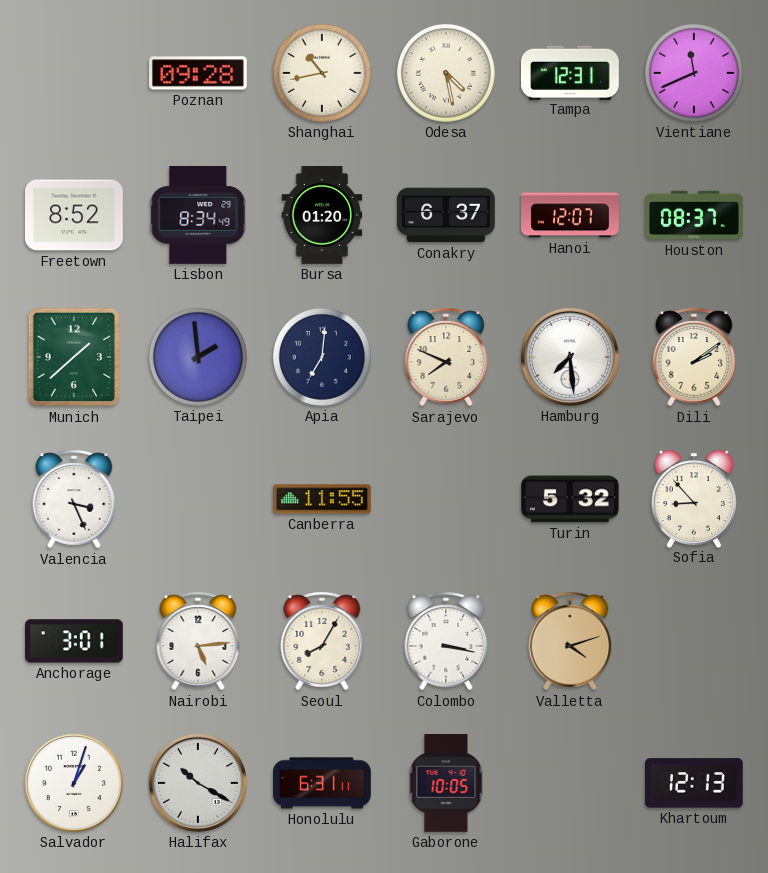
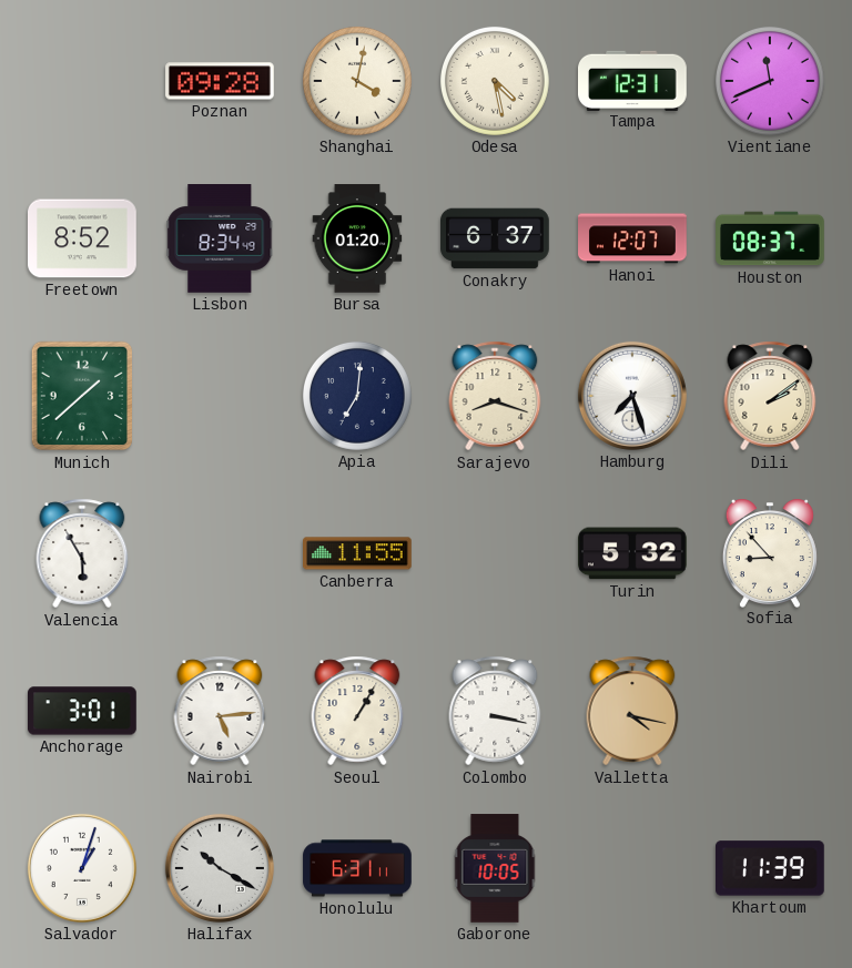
Shanghai: 10:43 -> 4:02
Taipei: 1:59 -> none
Sarajevo: 7:49 -> 8:18
Hamburg: 7:29 -> 7:27
Valencia: 3:26 -> 5:55
Seoul: 8:05 -> 1:05
Valletta: 4:12 -> 4:17
Khartoum: 12:13 -> 11:39
